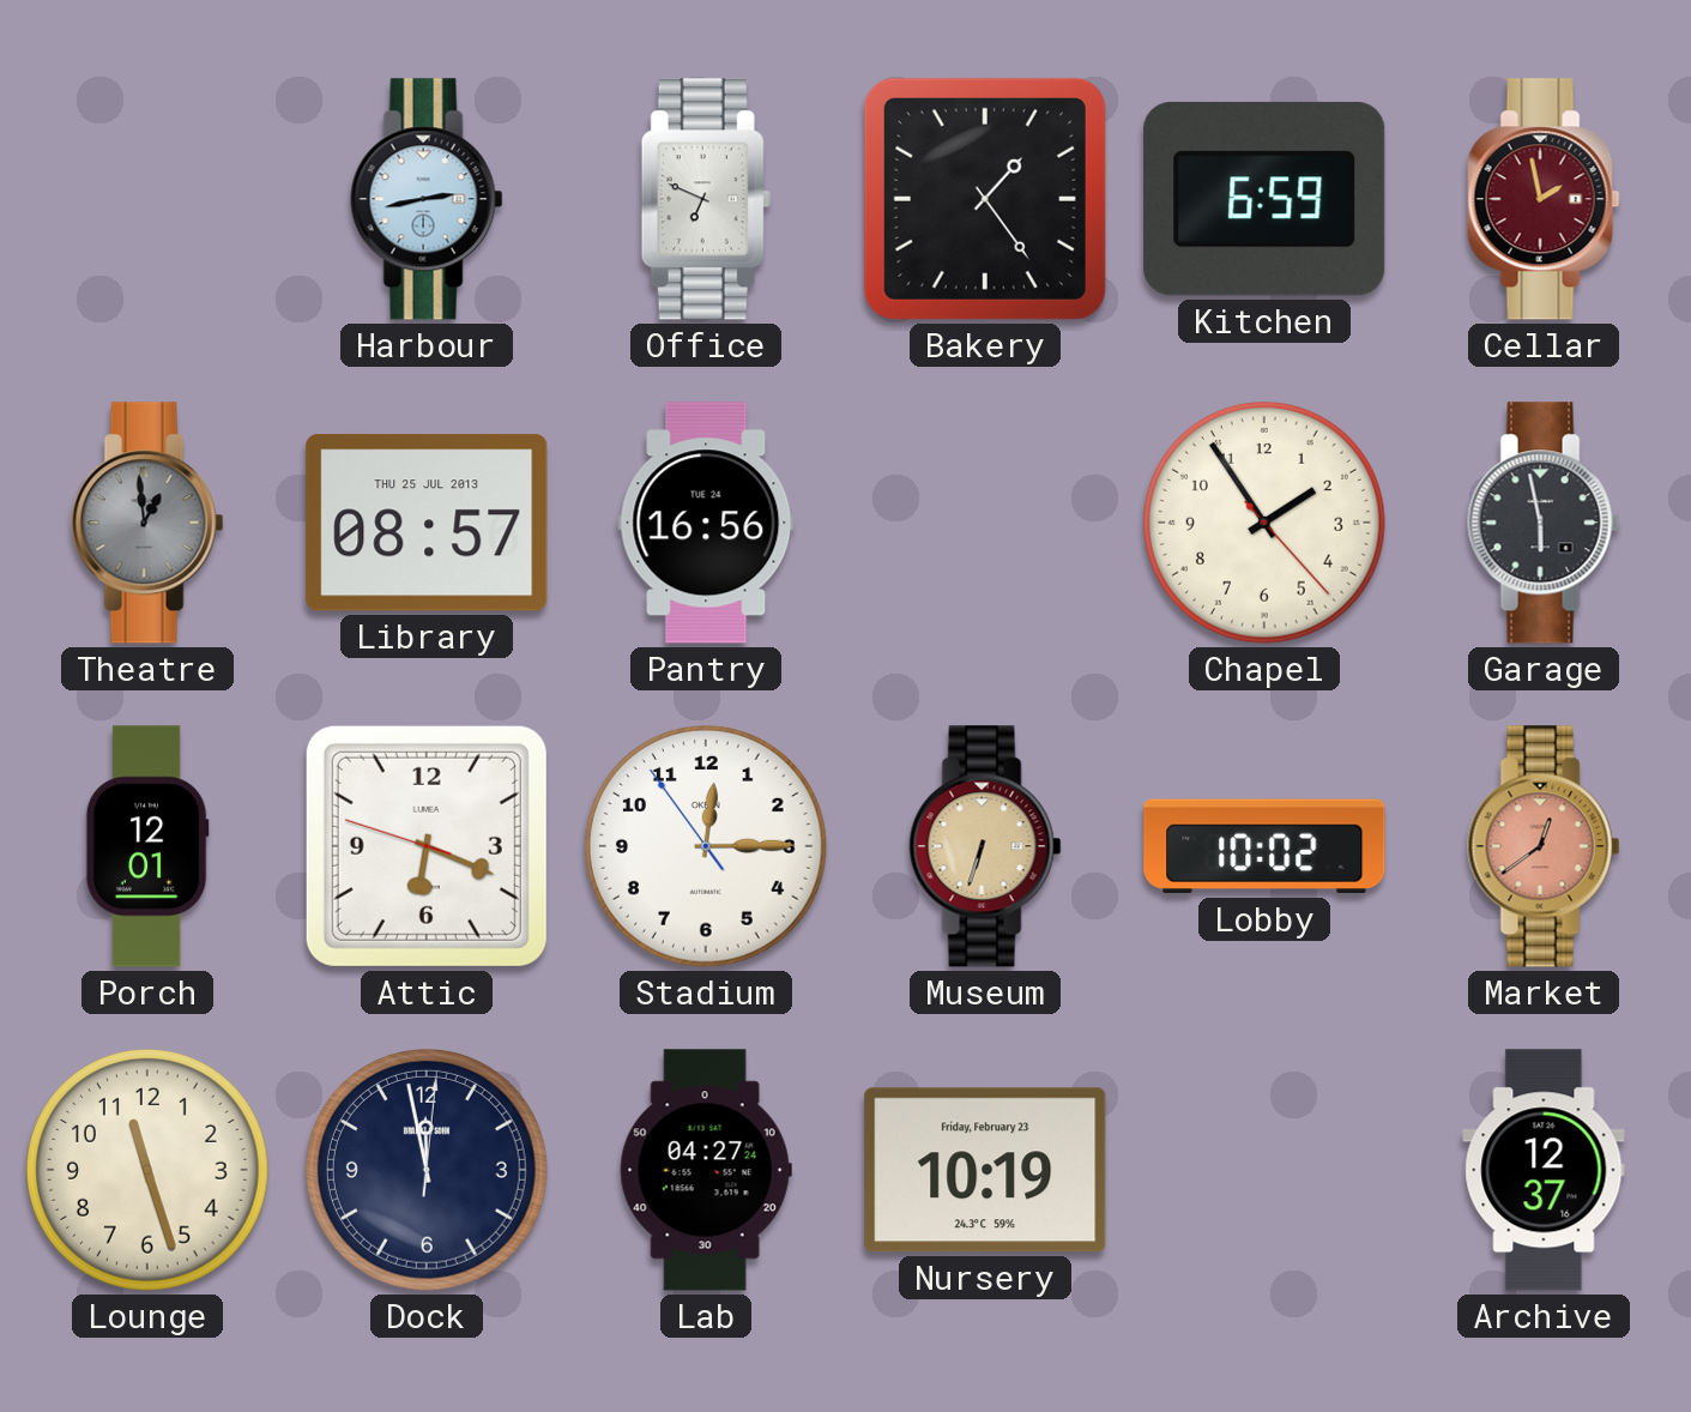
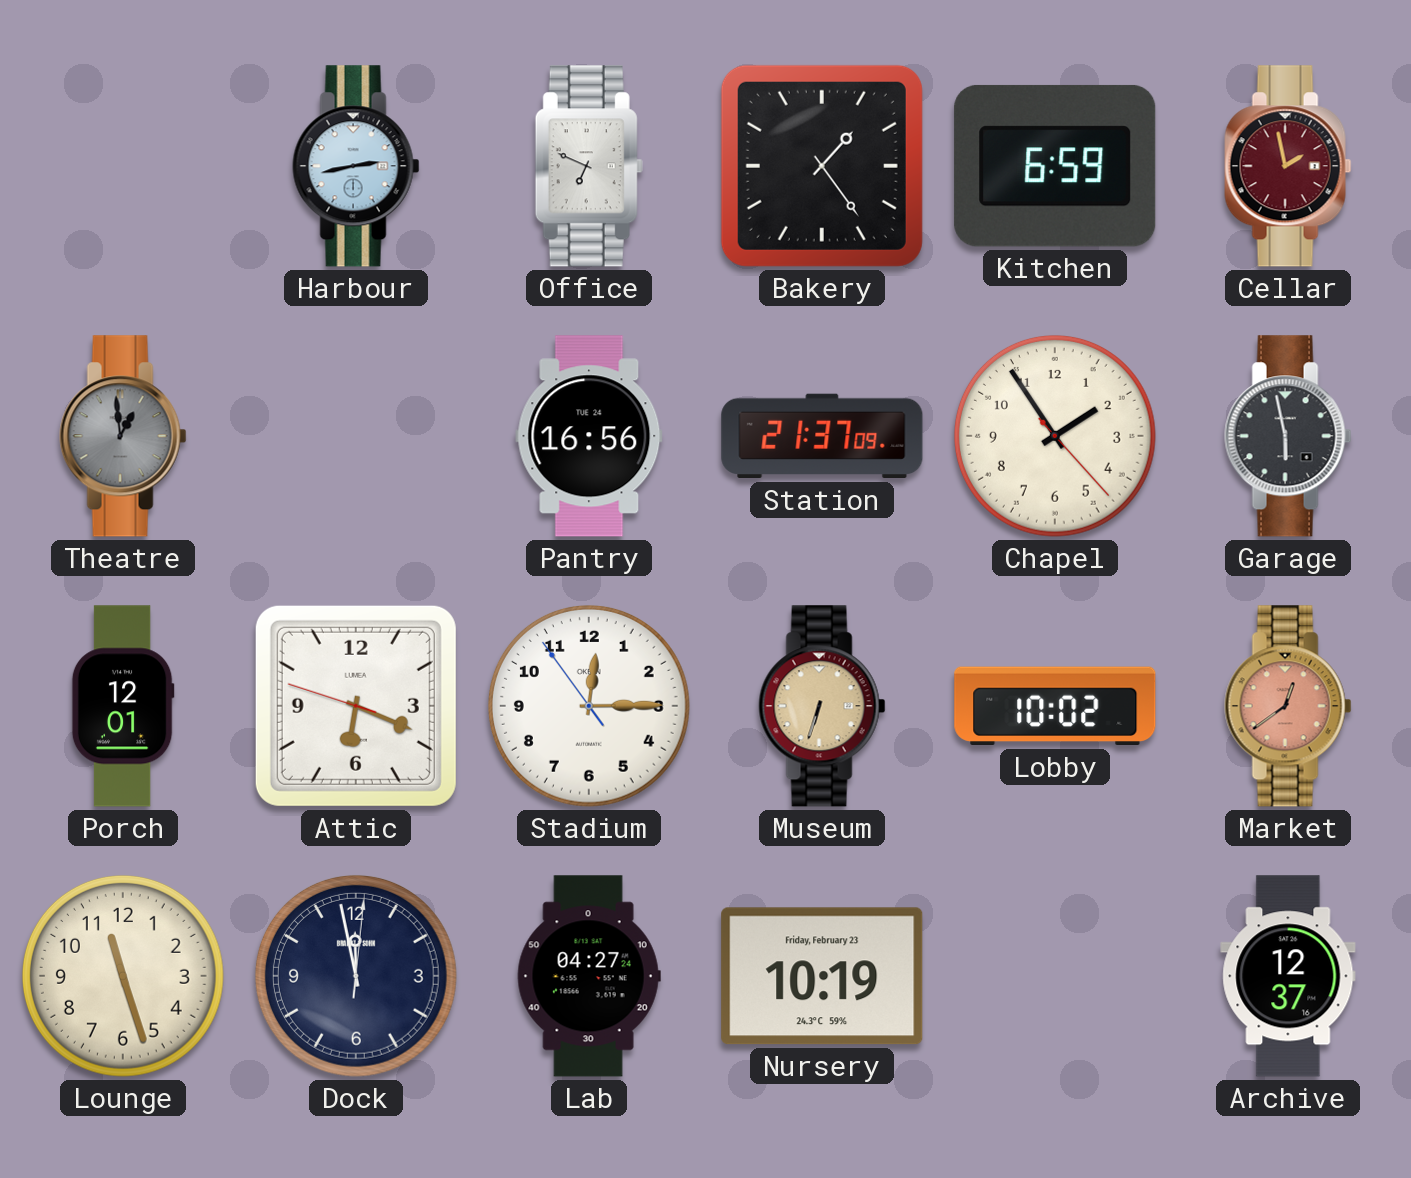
Library: 08:57 -> none
Station: none -> 21:37
